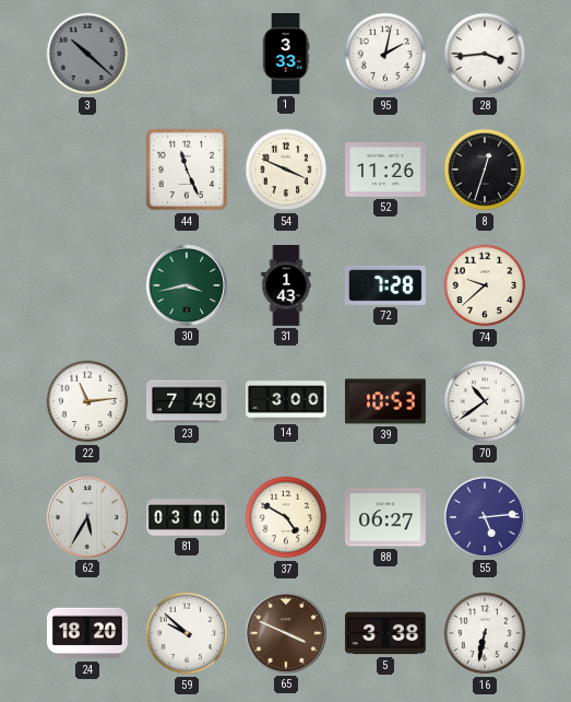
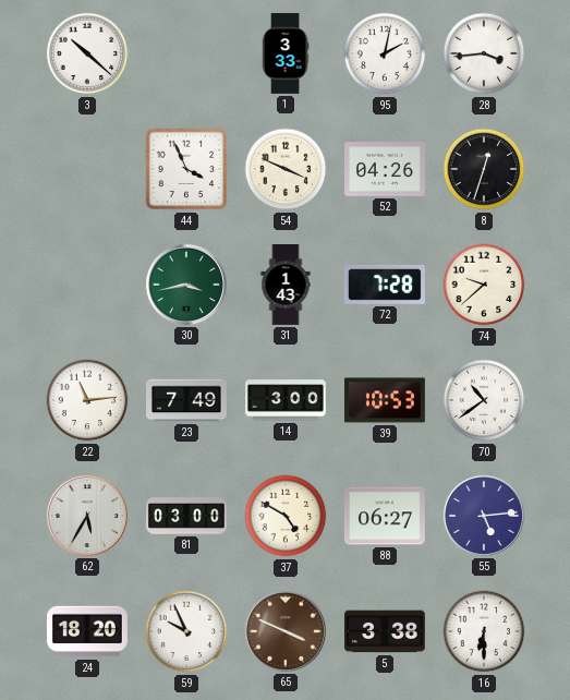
3 dial: grey -> white
44: 11:26 -> 3:56
52: 11:26 -> 04:26
59: 9:52 -> 9:56
16: 6:32 -> 6:30
